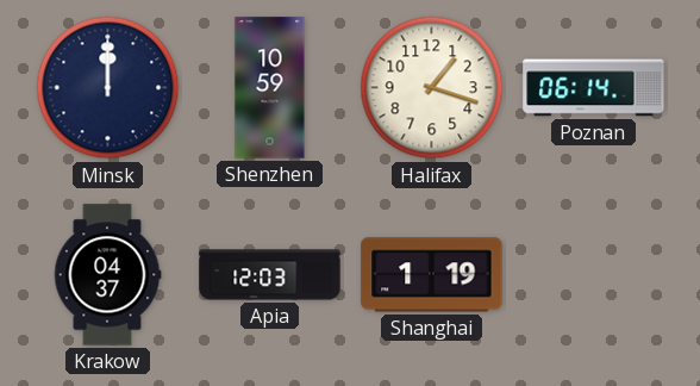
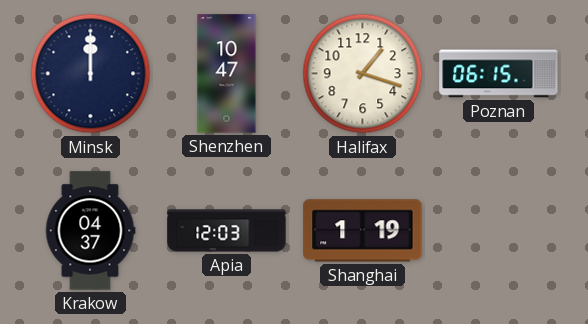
Shenzhen: 10:59 -> 10:47
Poznan: 06:14 -> 06:15
